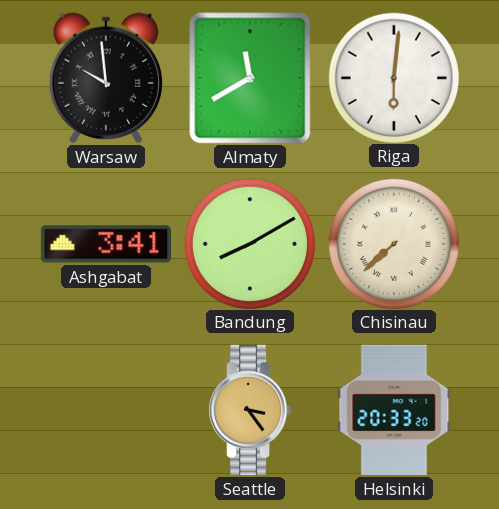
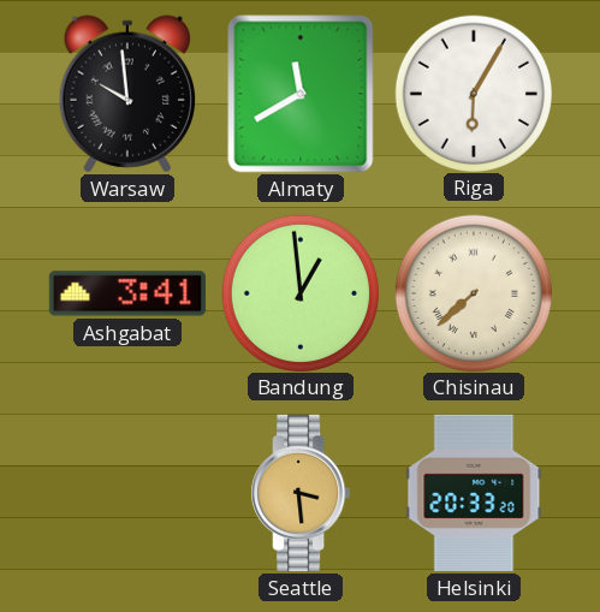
Riga: 6:01 -> 6:05
Bandung: 8:10 -> 12:59
Seattle: 3:24 -> 3:29
